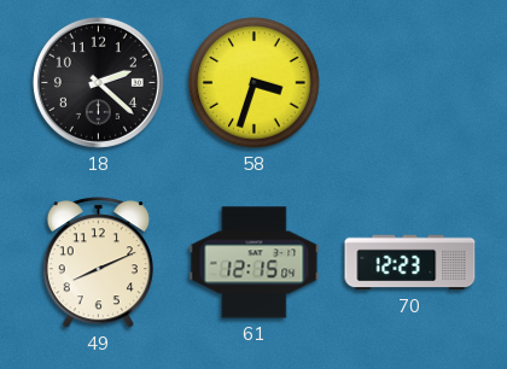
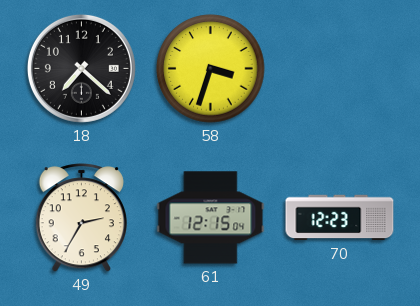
18: 2:22 -> 7:22
49: 8:11 -> 2:35
